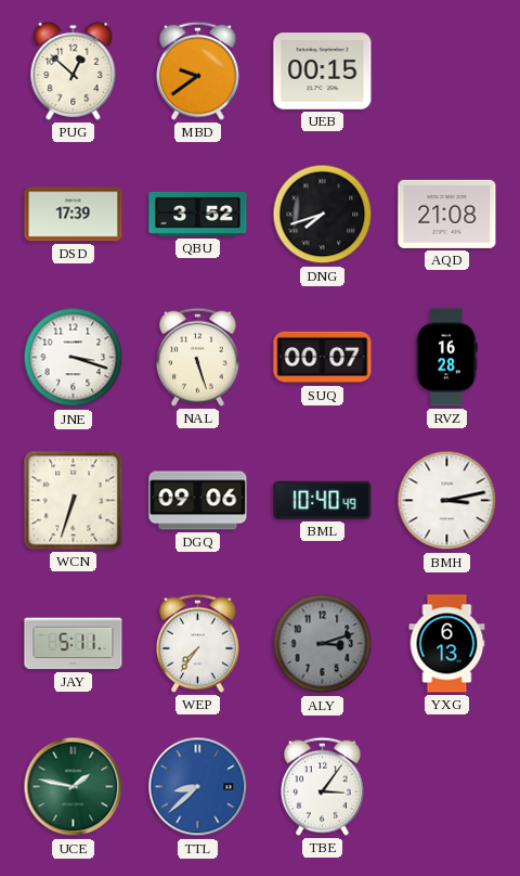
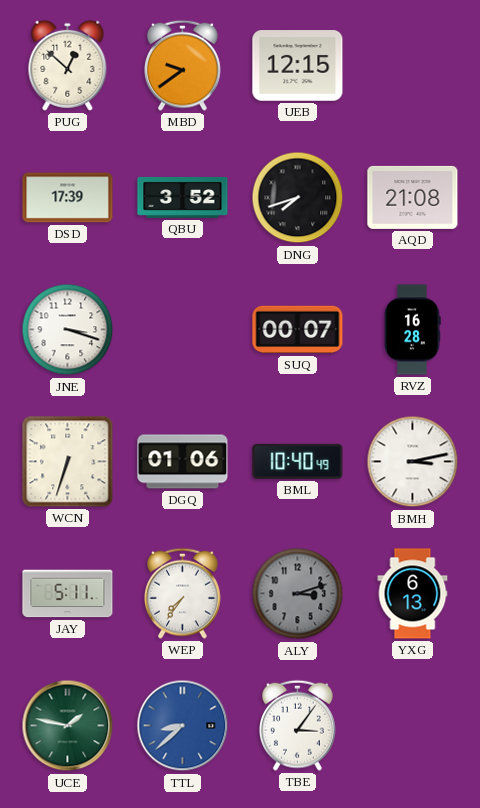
UEB: 00:15 -> 12:15
NAL: 5:27 -> none
DGQ: 09:06 -> 01:06
